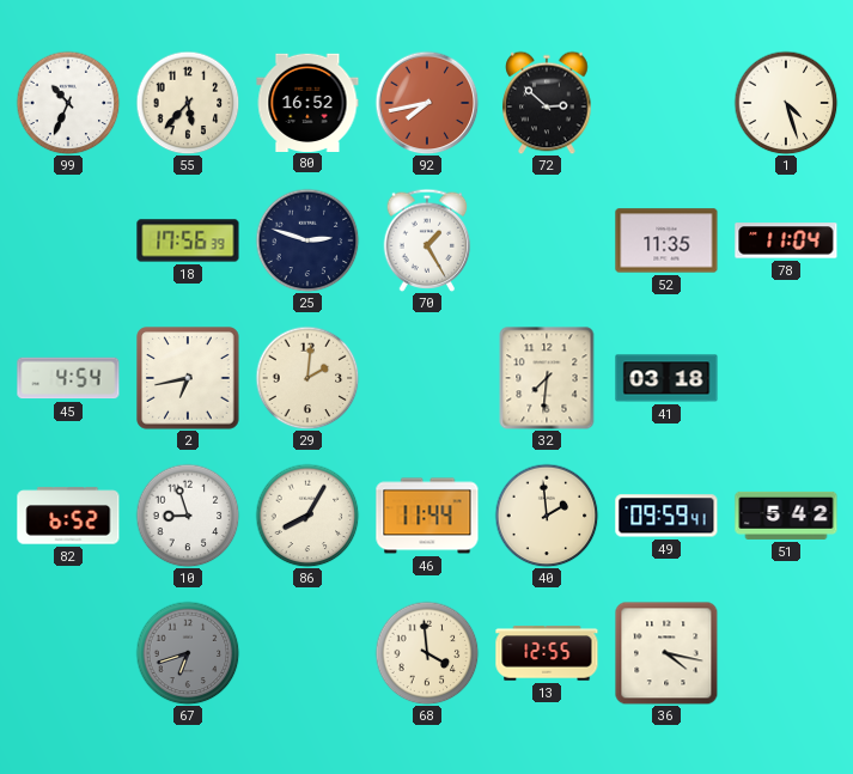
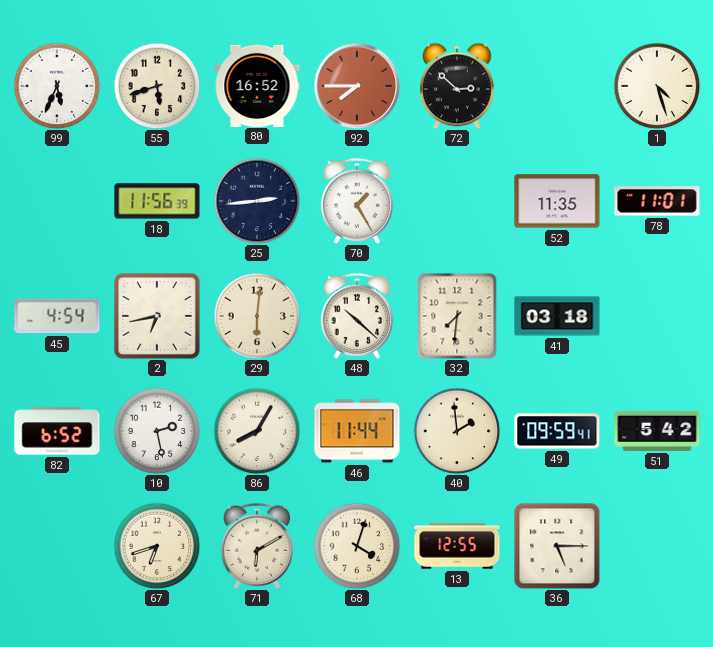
99: 10:34 -> 5:34
55: 5:37 -> 5:42
92: 7:43 -> 7:45
18: 17:56 -> 11:56
25: 2:48 -> 2:44
78: 11:04 -> 11:01
29: 2:01 -> 6:01
48: none -> 10:22
10: 8:57 -> 2:28
67 dial: grey -> cream
71: none -> 6:10
68: 3:59 -> 4:03
36: 4:17 -> 5:15
